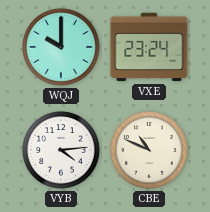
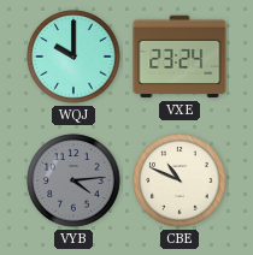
VYB dial: white -> grey
